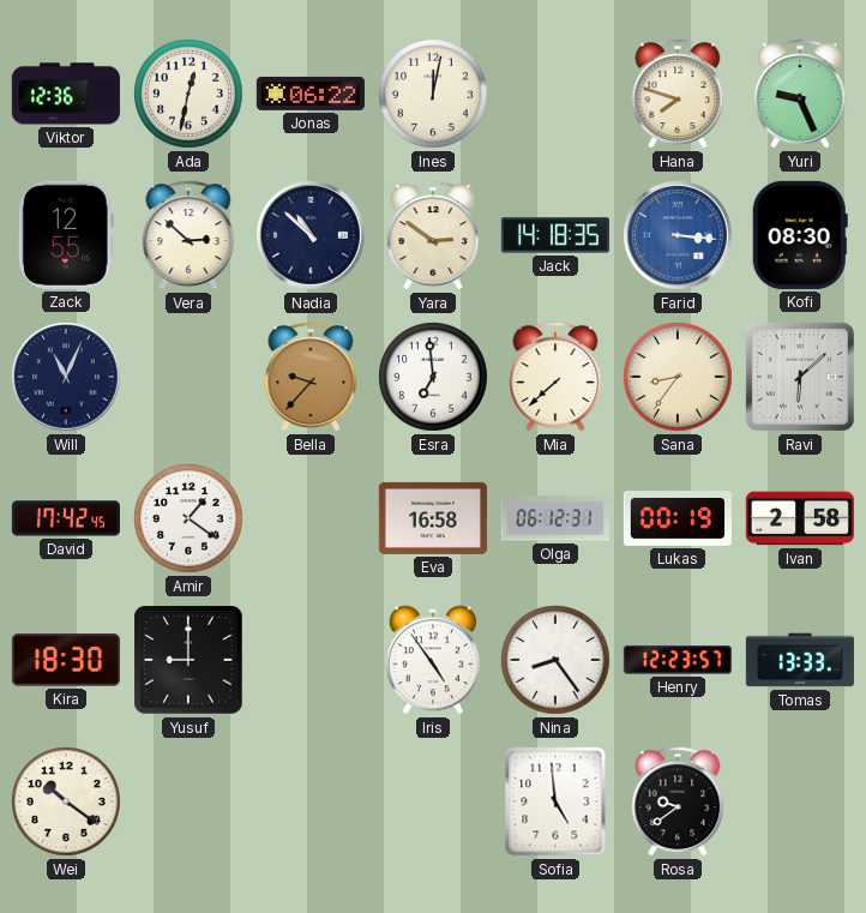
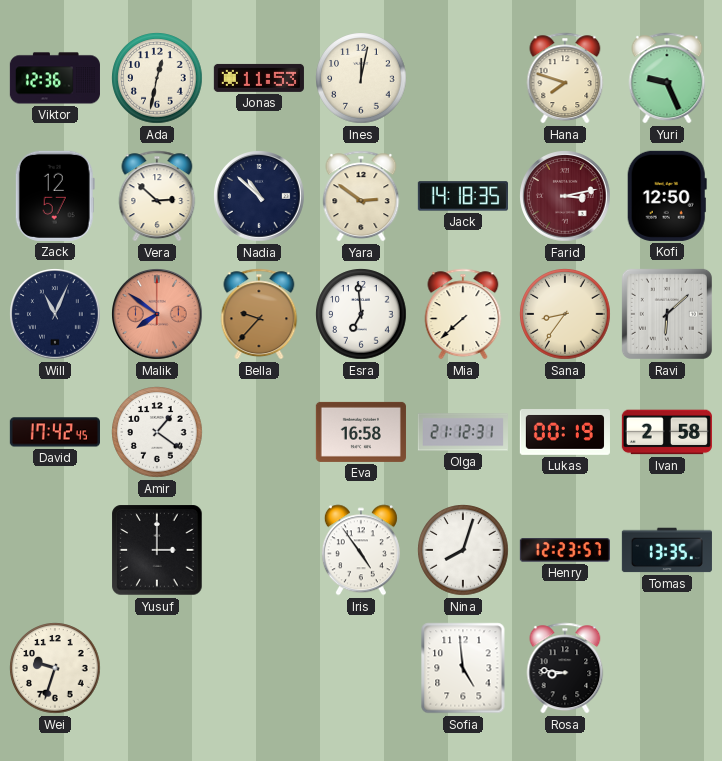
Jonas: 06:22 -> 11:53
Zack: 12:55 -> 12:57
Farid: 3:16 -> 3:13
Farid dial: blue -> burgundy
Kofi: 08:30 -> 12:50
Malik: none -> 7:51
Olga: 06:12 -> 21:12
Kira: 18:30 -> none
Yusuf: 9:00 -> 3:00
Nina: 8:24 -> 8:03
Tomas: 13:33 -> 13:35
Wei: 10:21 -> 9:33
Rosa: 9:39 -> 8:46
